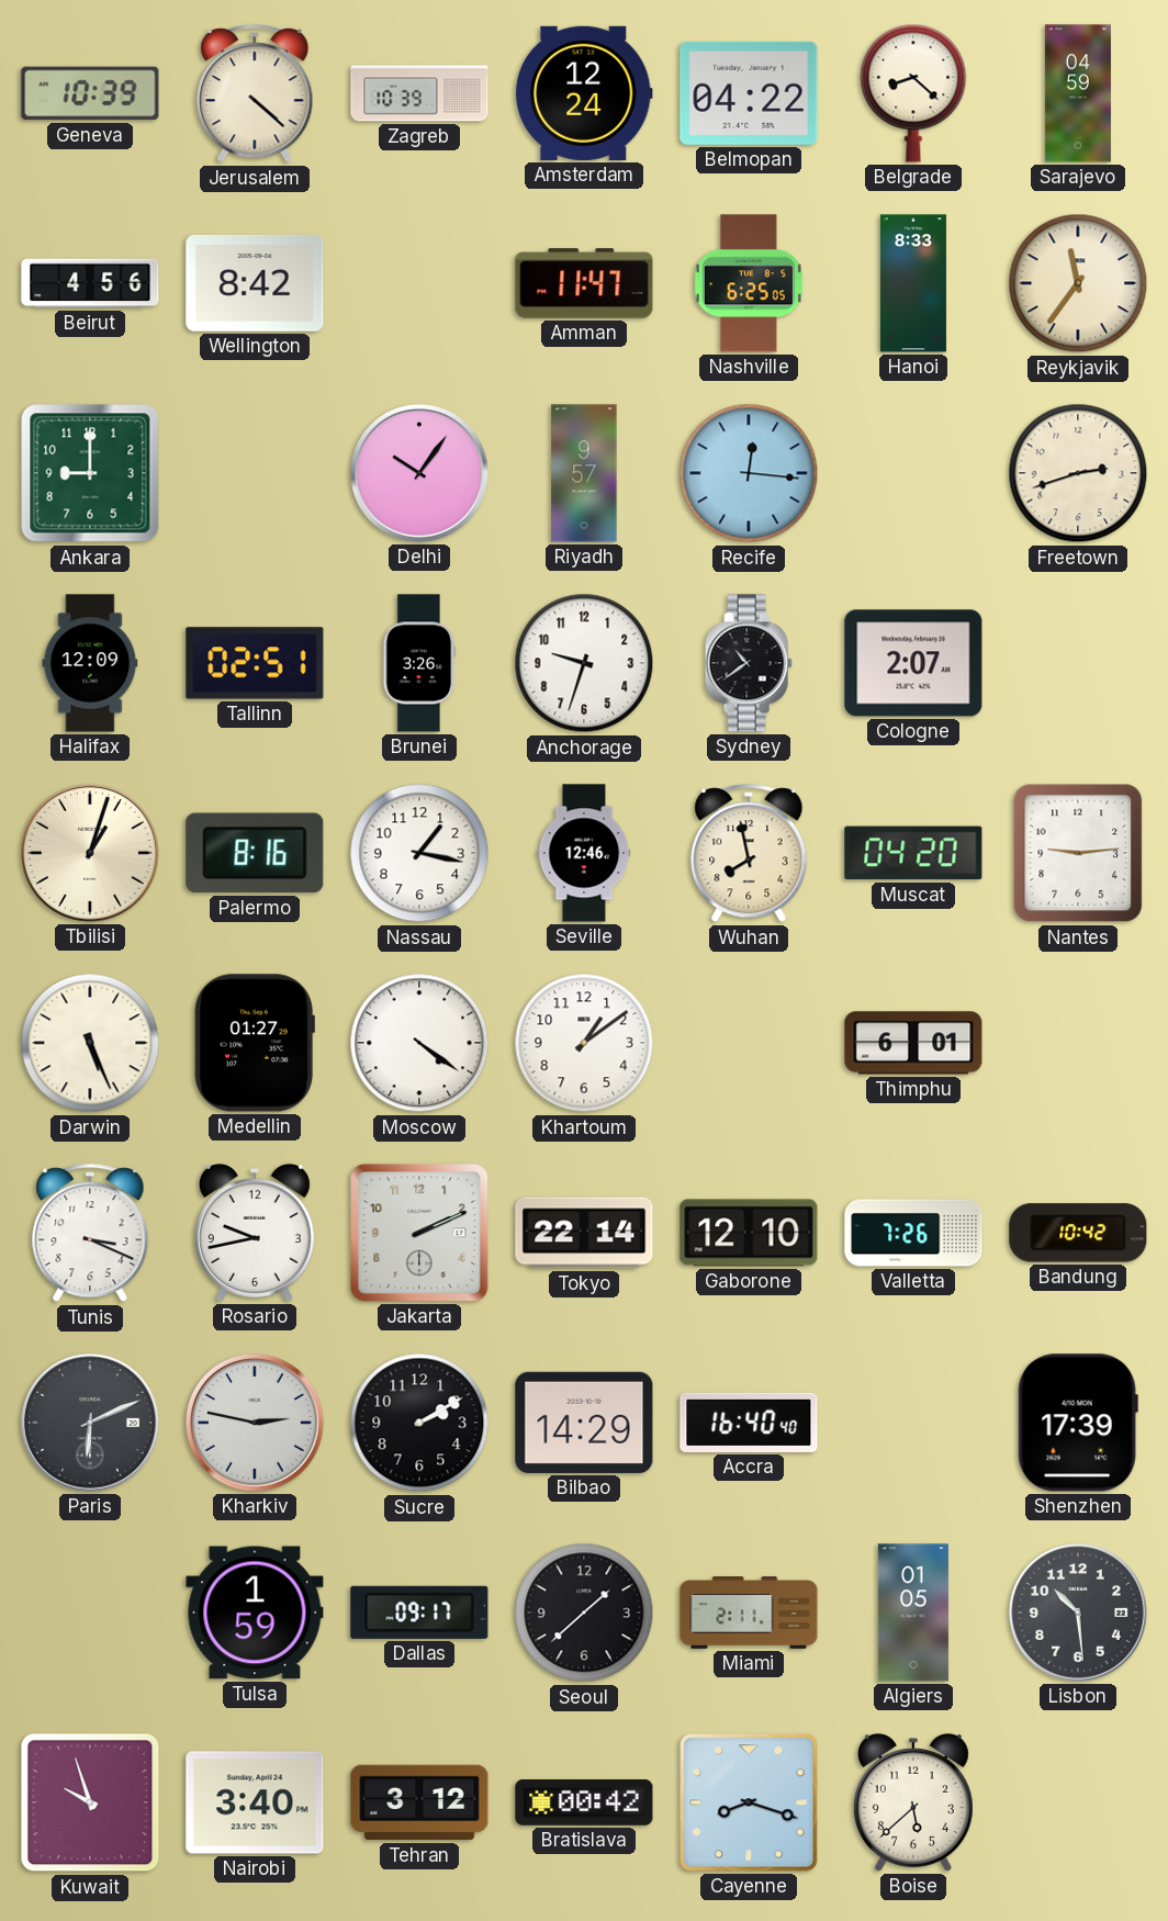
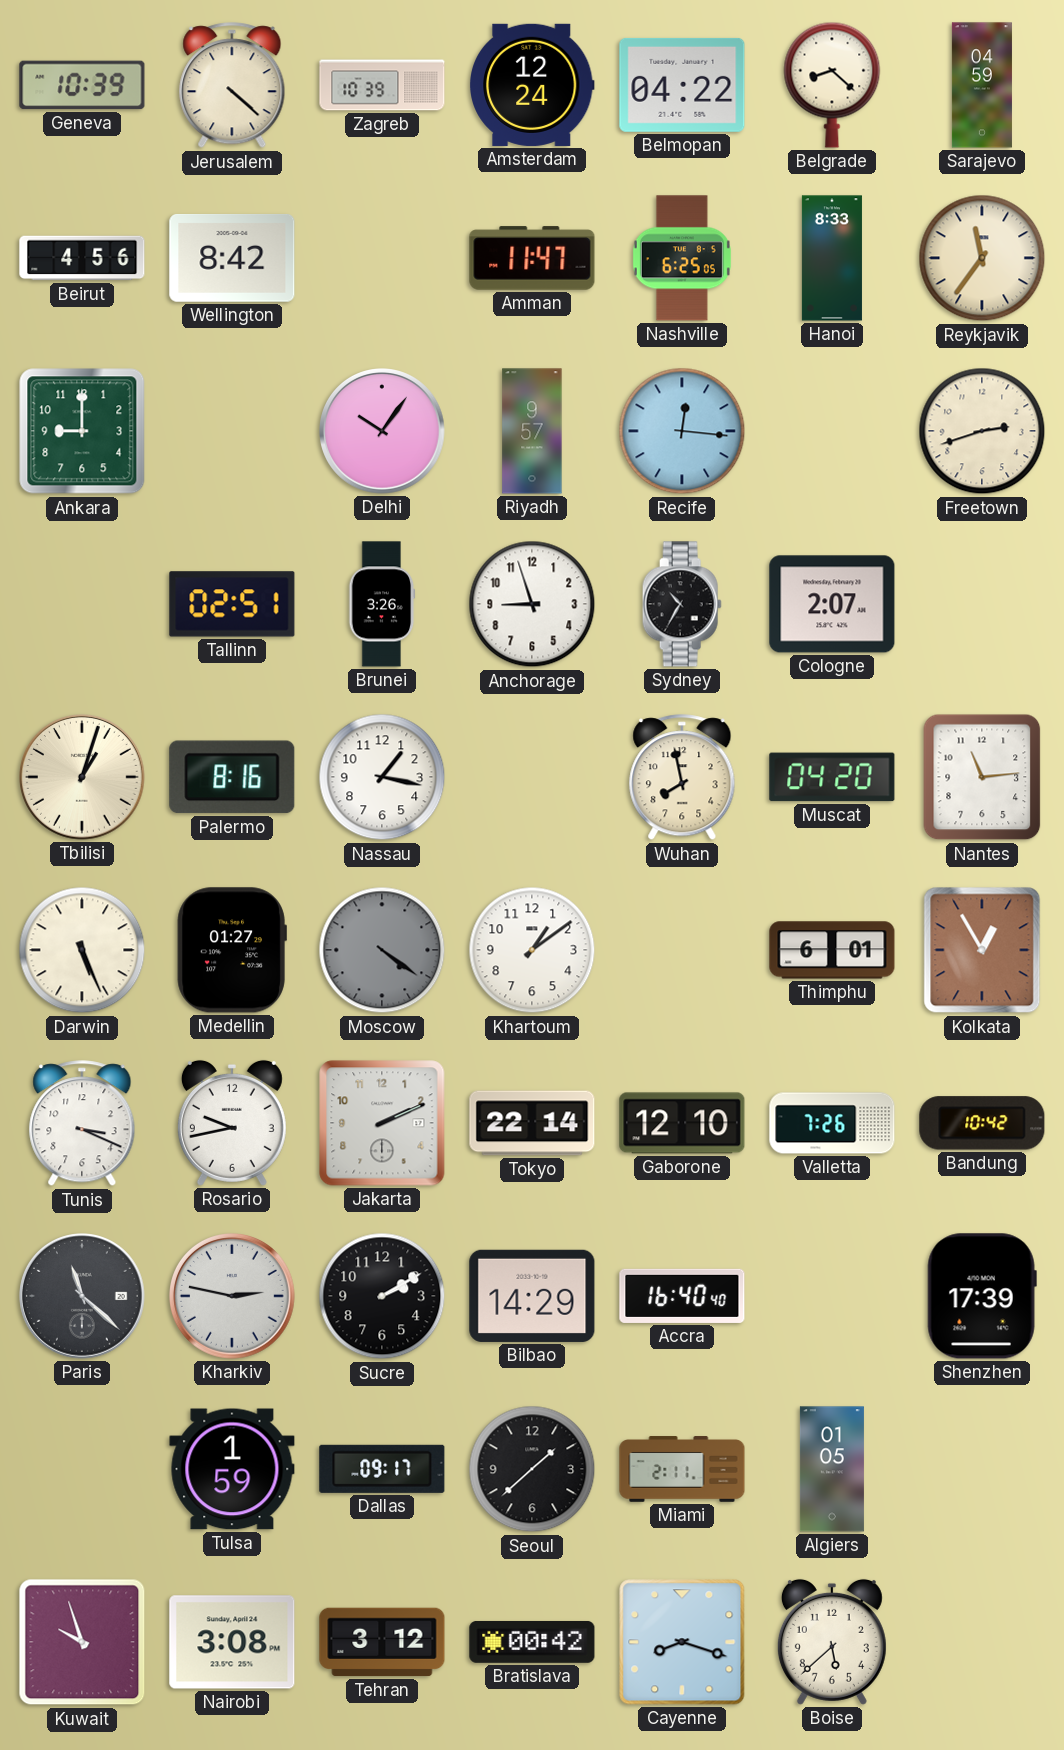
Halifax: 12:09 -> none
Anchorage: 9:33 -> 8:57
Sydney: 10:39 -> 10:35
Seville: 12:46 -> none
Nantes: 9:14 -> 11:14
Moscow dial: white -> grey
Kolkata: none -> 12:55
Paris: 6:11 -> 11:22
Lisbon: 10:29 -> none
Nairobi: 3:40 -> 3:08
